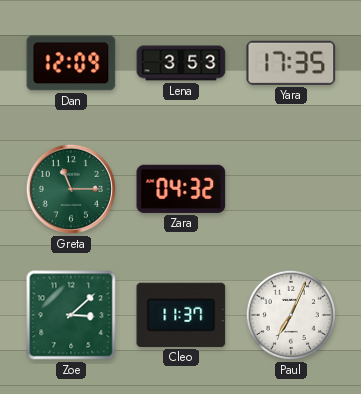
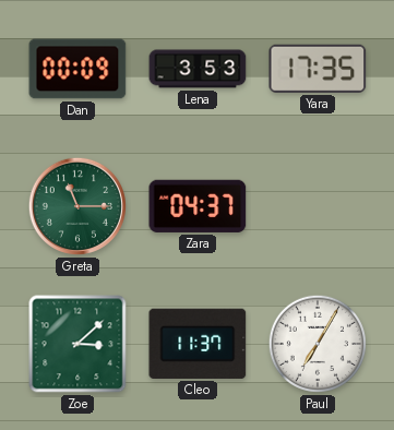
Dan: 12:09 -> 00:09
Zara: 04:32 -> 04:37
Paul: 7:04 -> 7:05
